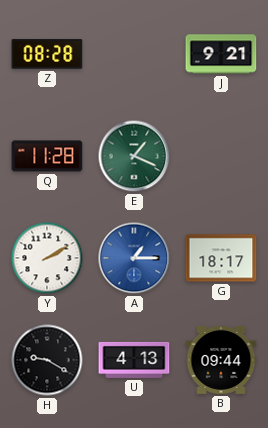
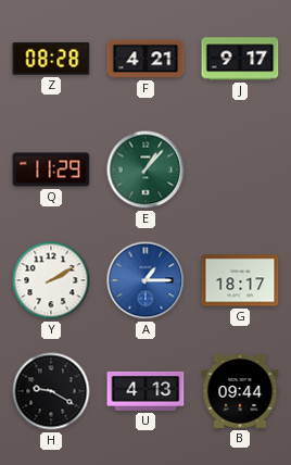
F: none -> 4:21
J: 9:21 -> 9:17
Q: 11:28 -> 11:29
E: 1:19 -> 1:07
